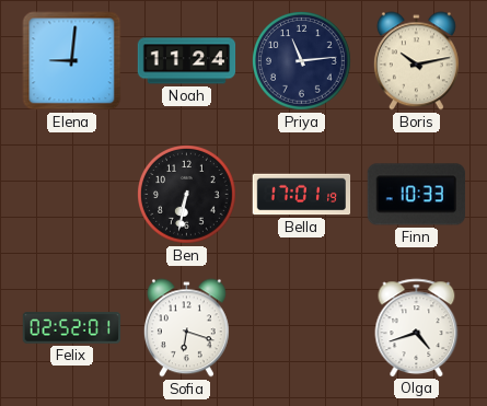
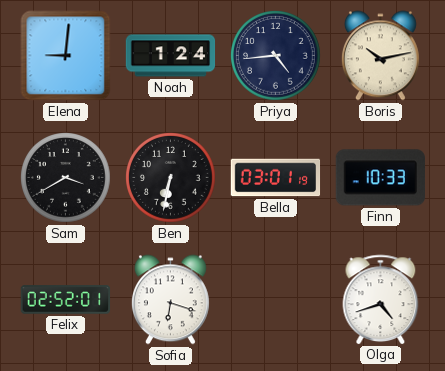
Noah: 11:24 -> 1:24
Priya: 11:14 -> 4:44
Sam: none -> 3:40
Bella: 17:01 -> 03:01
